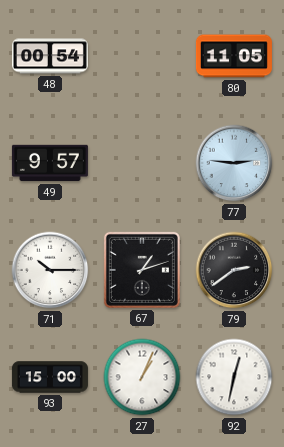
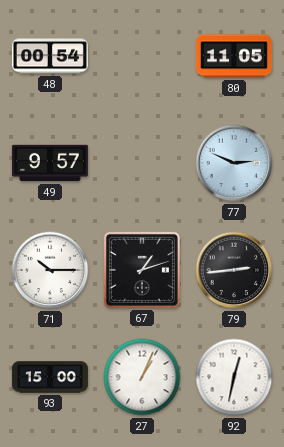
77: 2:46 -> 2:49
79: 2:39 -> 2:44
